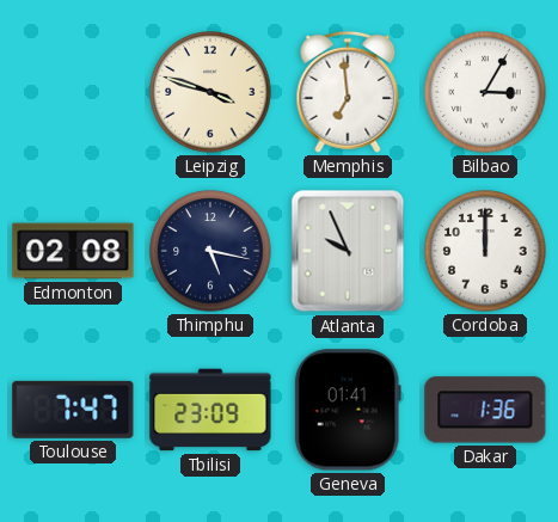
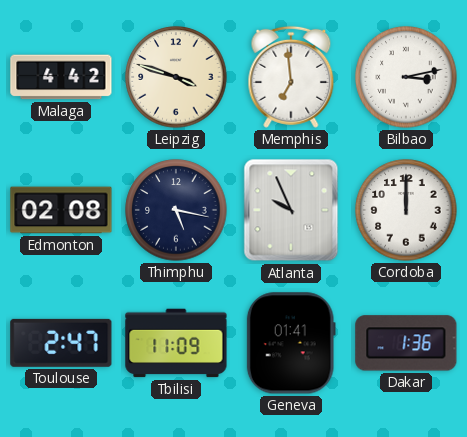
Malaga: none -> 4:42
Bilbao: 3:05 -> 3:13
Toulouse: 7:47 -> 2:47
Tbilisi: 23:09 -> 11:09
